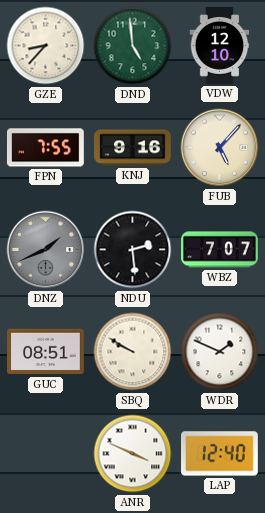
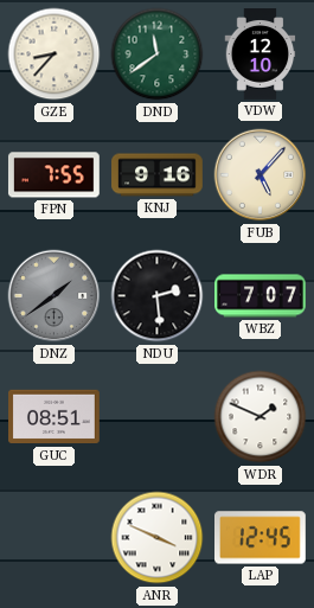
DND: 4:59 -> 11:39
DNZ: 1:41 -> 1:39
SBQ: 9:50 -> none
LAP: 12:40 -> 12:45
